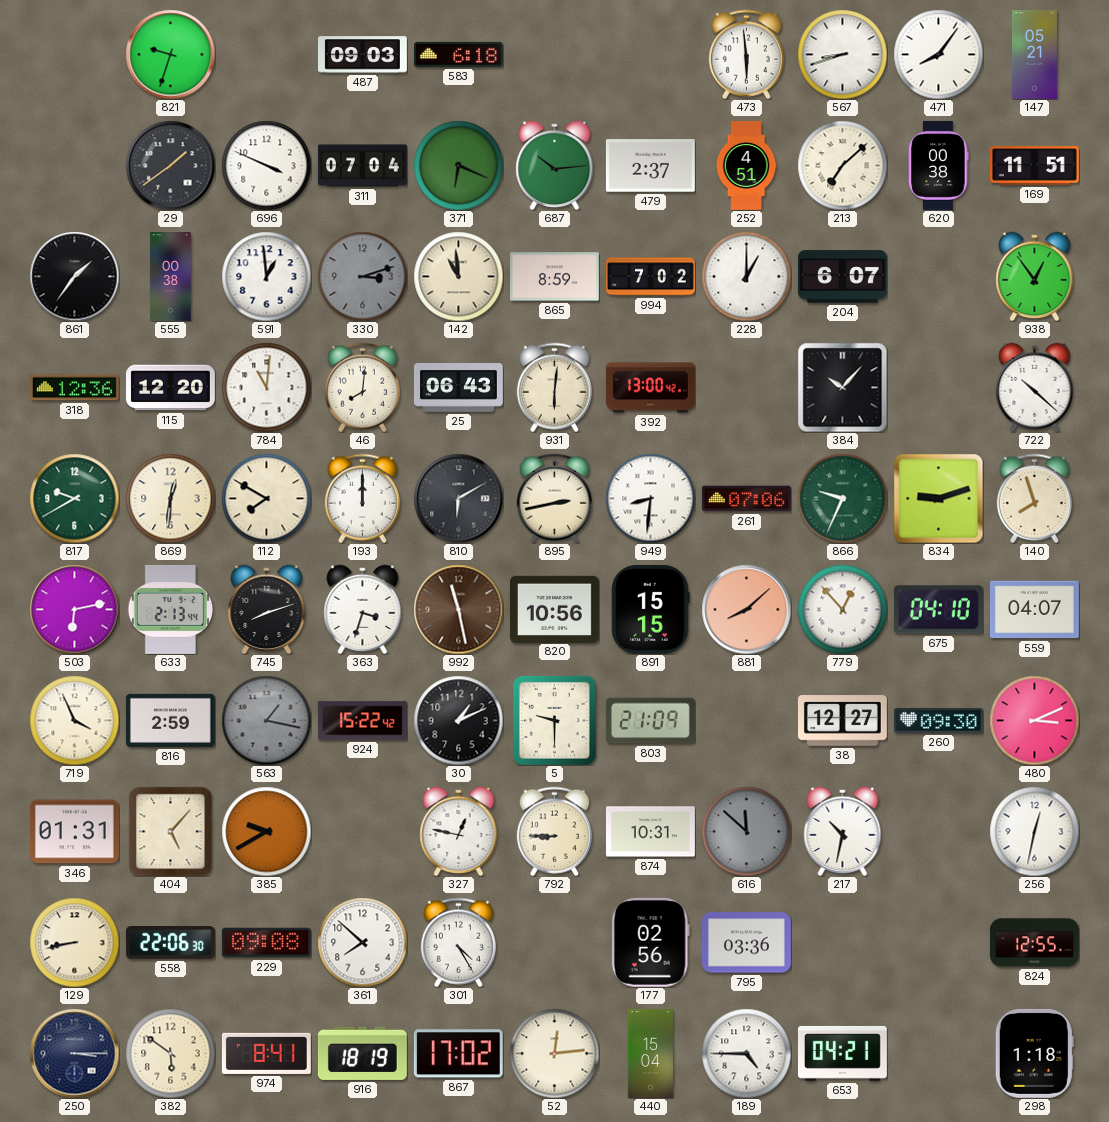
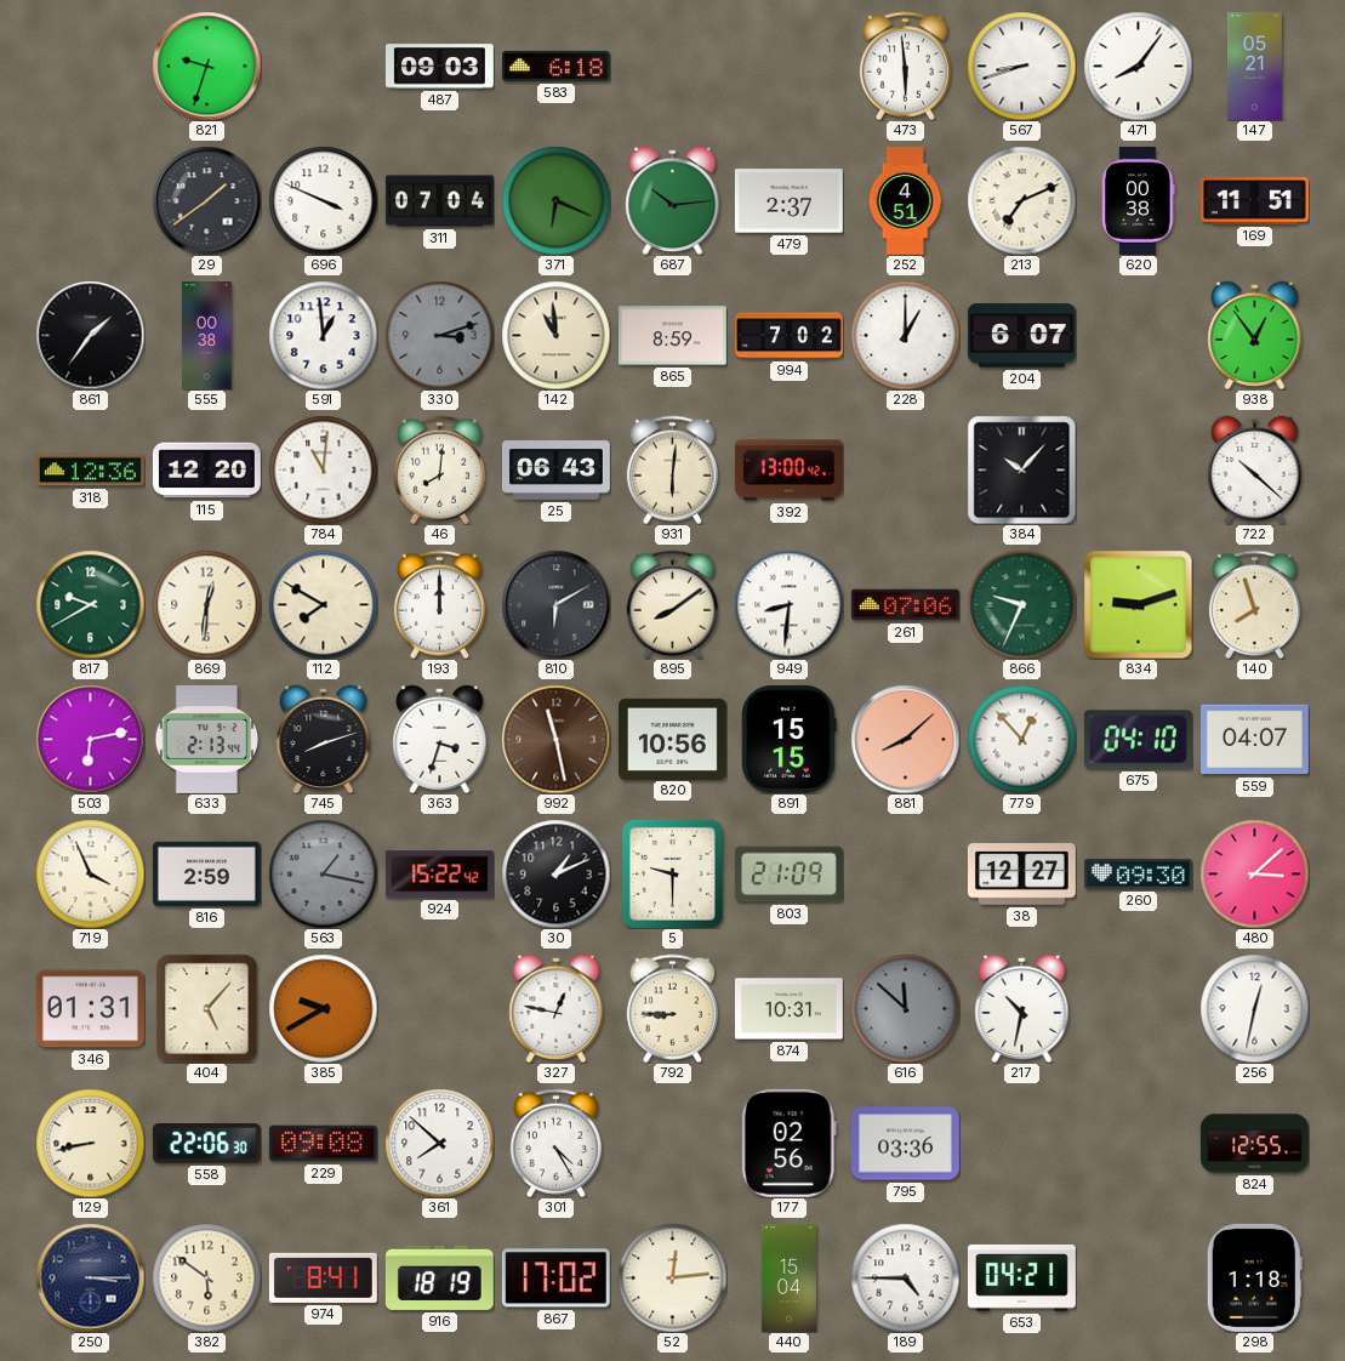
213: 7:08 -> 7:11
895: 2:43 -> 8:09
480: 3:11 -> 3:08
